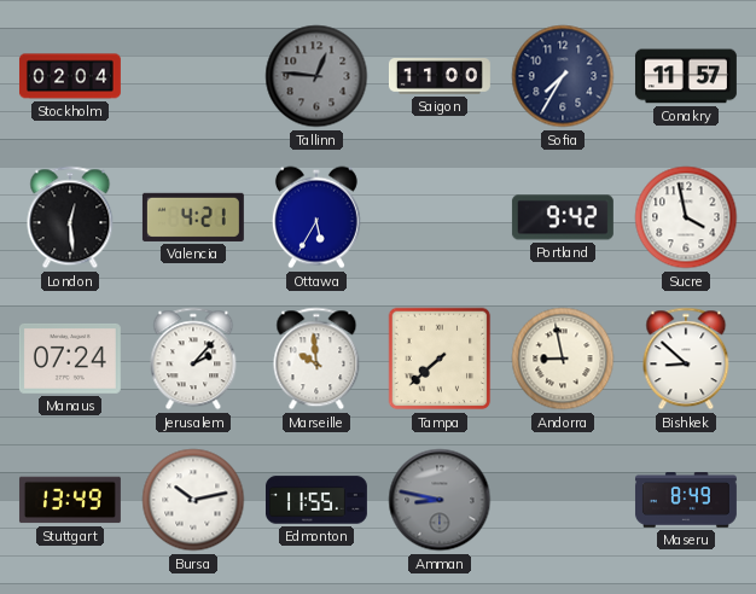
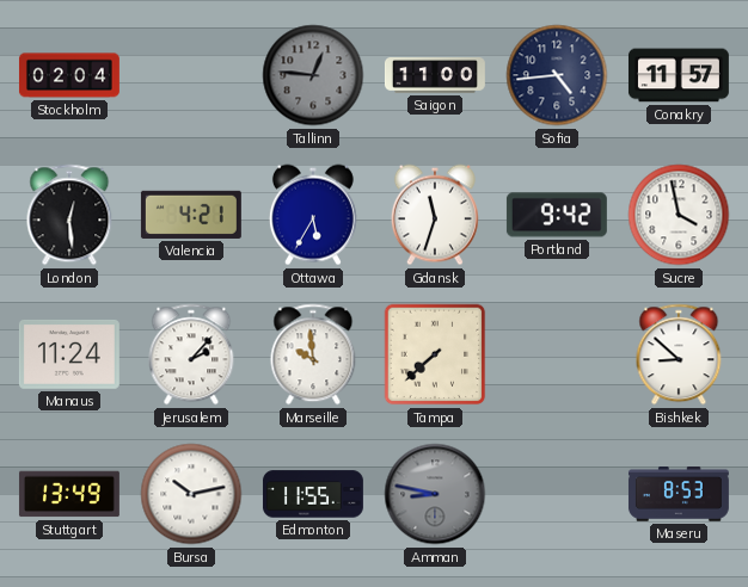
Sofia: 7:35 -> 4:44
Gdansk: none -> 11:33
Manaus: 07:24 -> 11:24
Andorra: 8:58 -> none
Maseru: 8:49 -> 8:53
